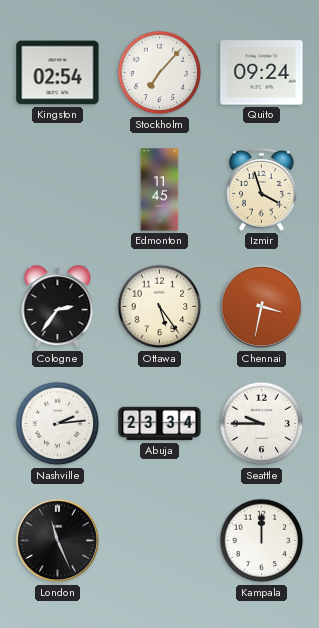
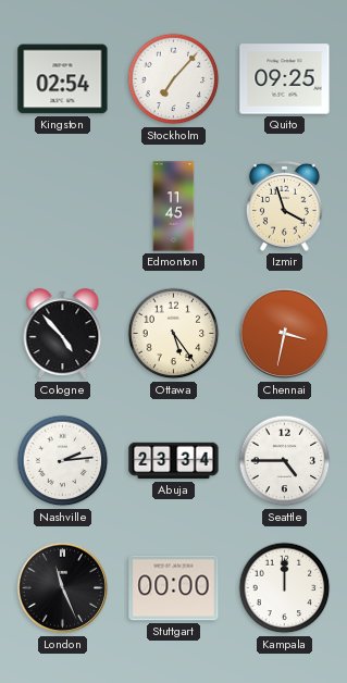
Quito: 09:24 -> 09:25
Cologne: 2:36 -> 4:53
Seattle: 9:45 -> 4:45
Stuttgart: none -> 00:00
